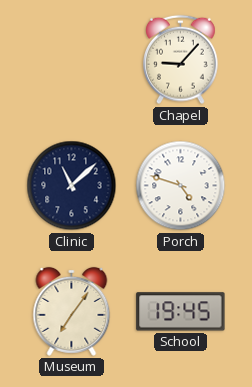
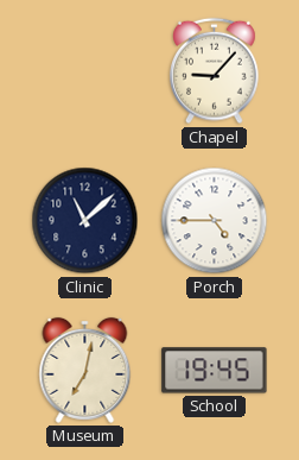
Porch: 4:48 -> 4:45
Museum: 7:06 -> 7:02
